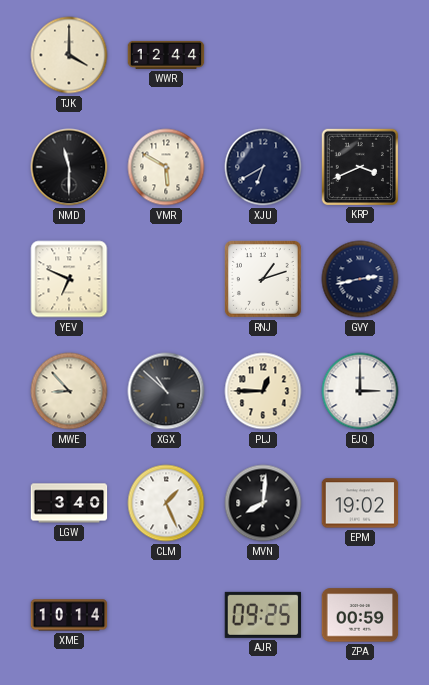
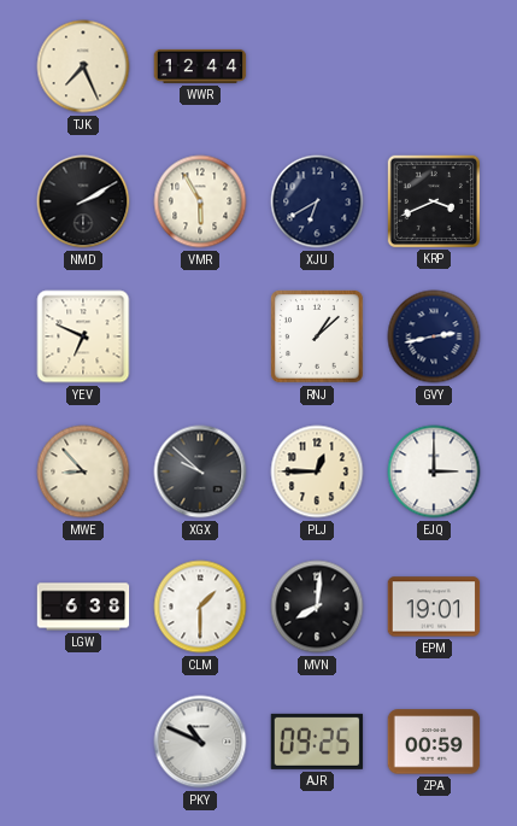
TJK: 4:00 -> 7:26
NMD: 11:30 -> 2:10
VMR: 5:50 -> 5:55
RNJ: 1:12 -> 1:08
XGX: 10:52 -> 9:52
LGW: 3:40 -> 6:38
CLM: 1:26 -> 1:30
EPM: 19:02 -> 19:01
XME: 10:14 -> none
PKY: none -> 10:49
